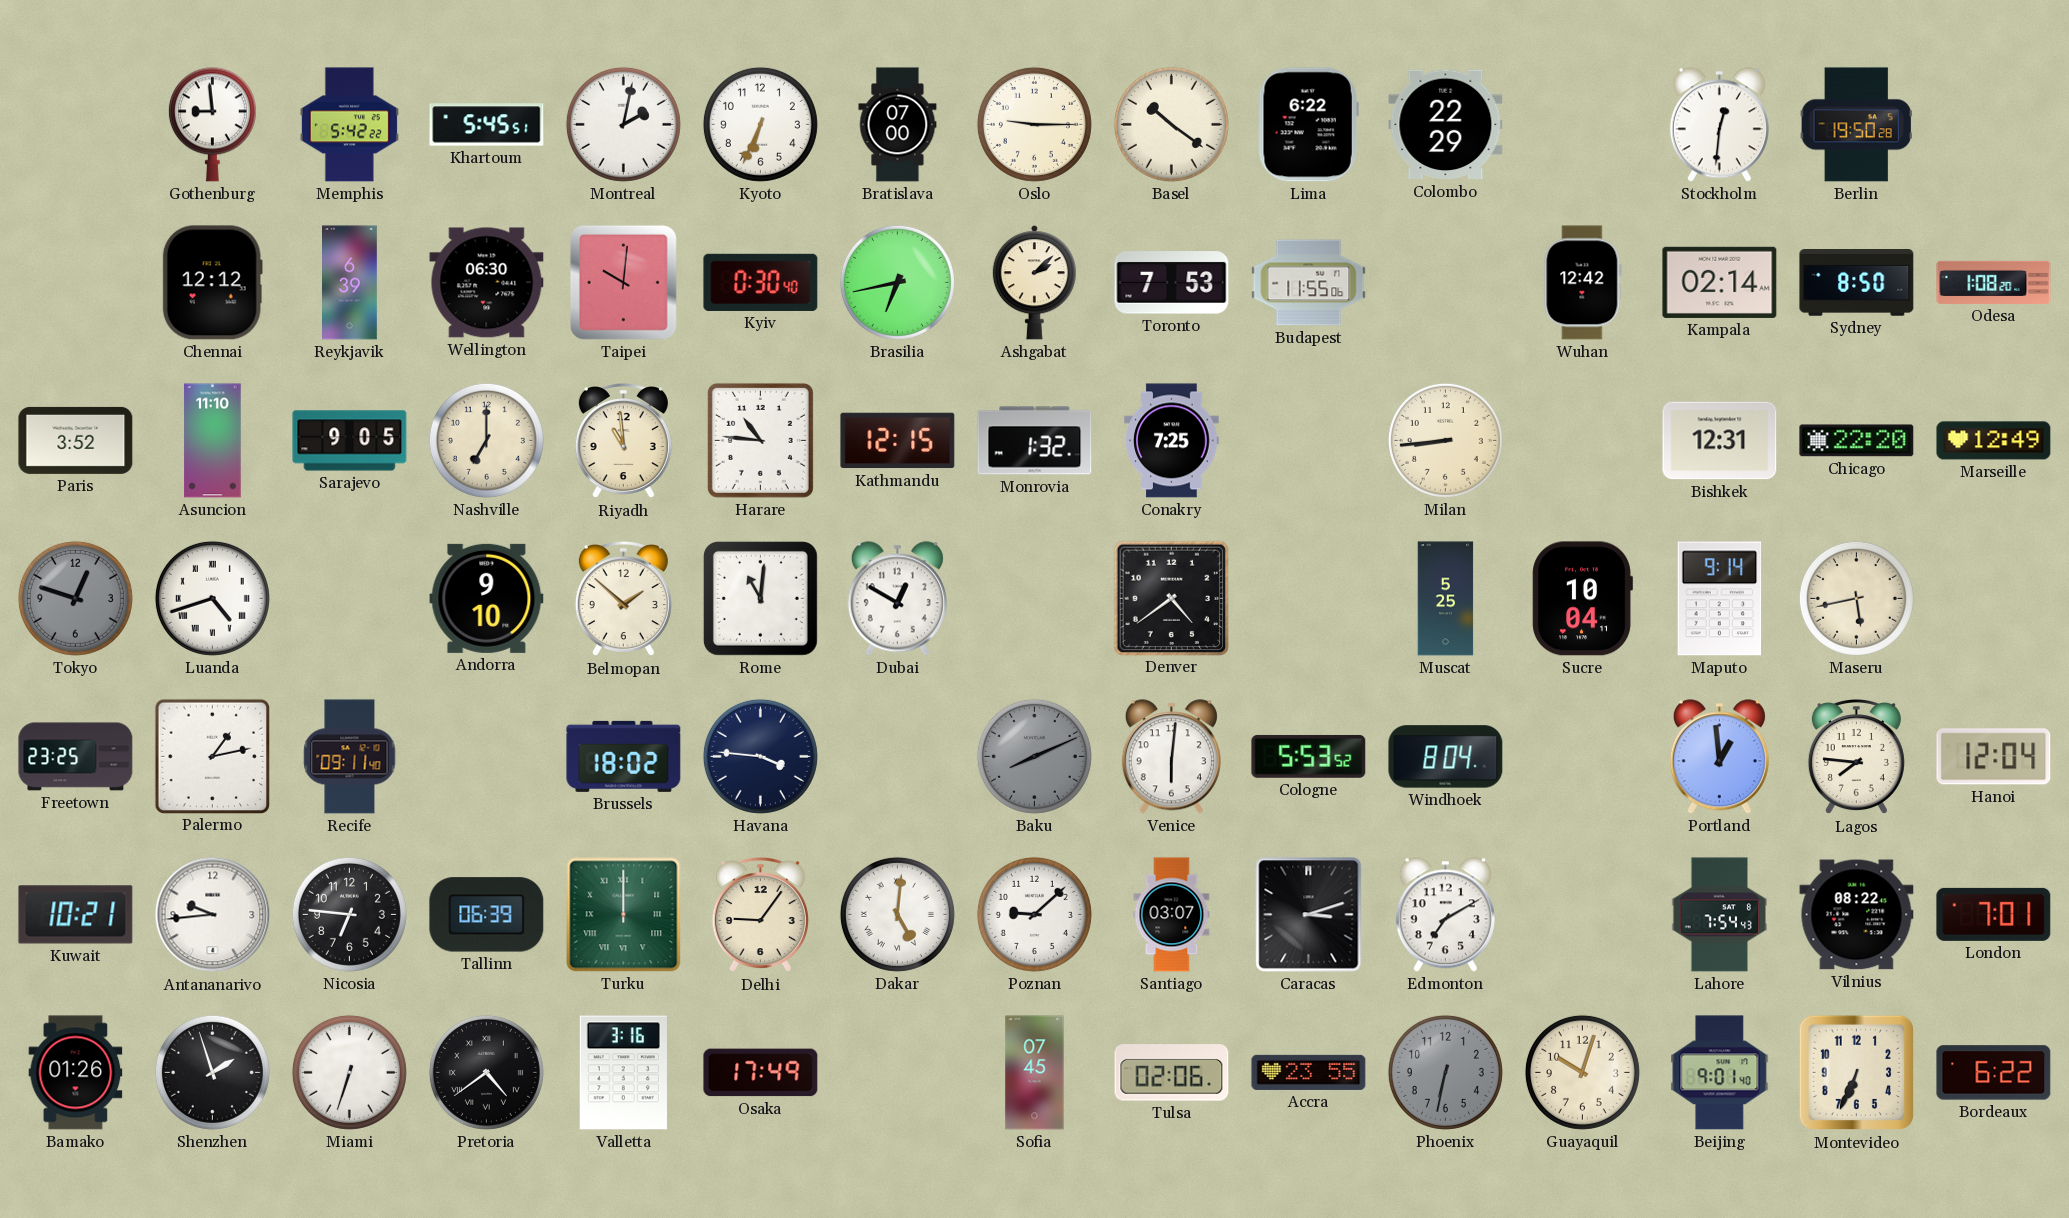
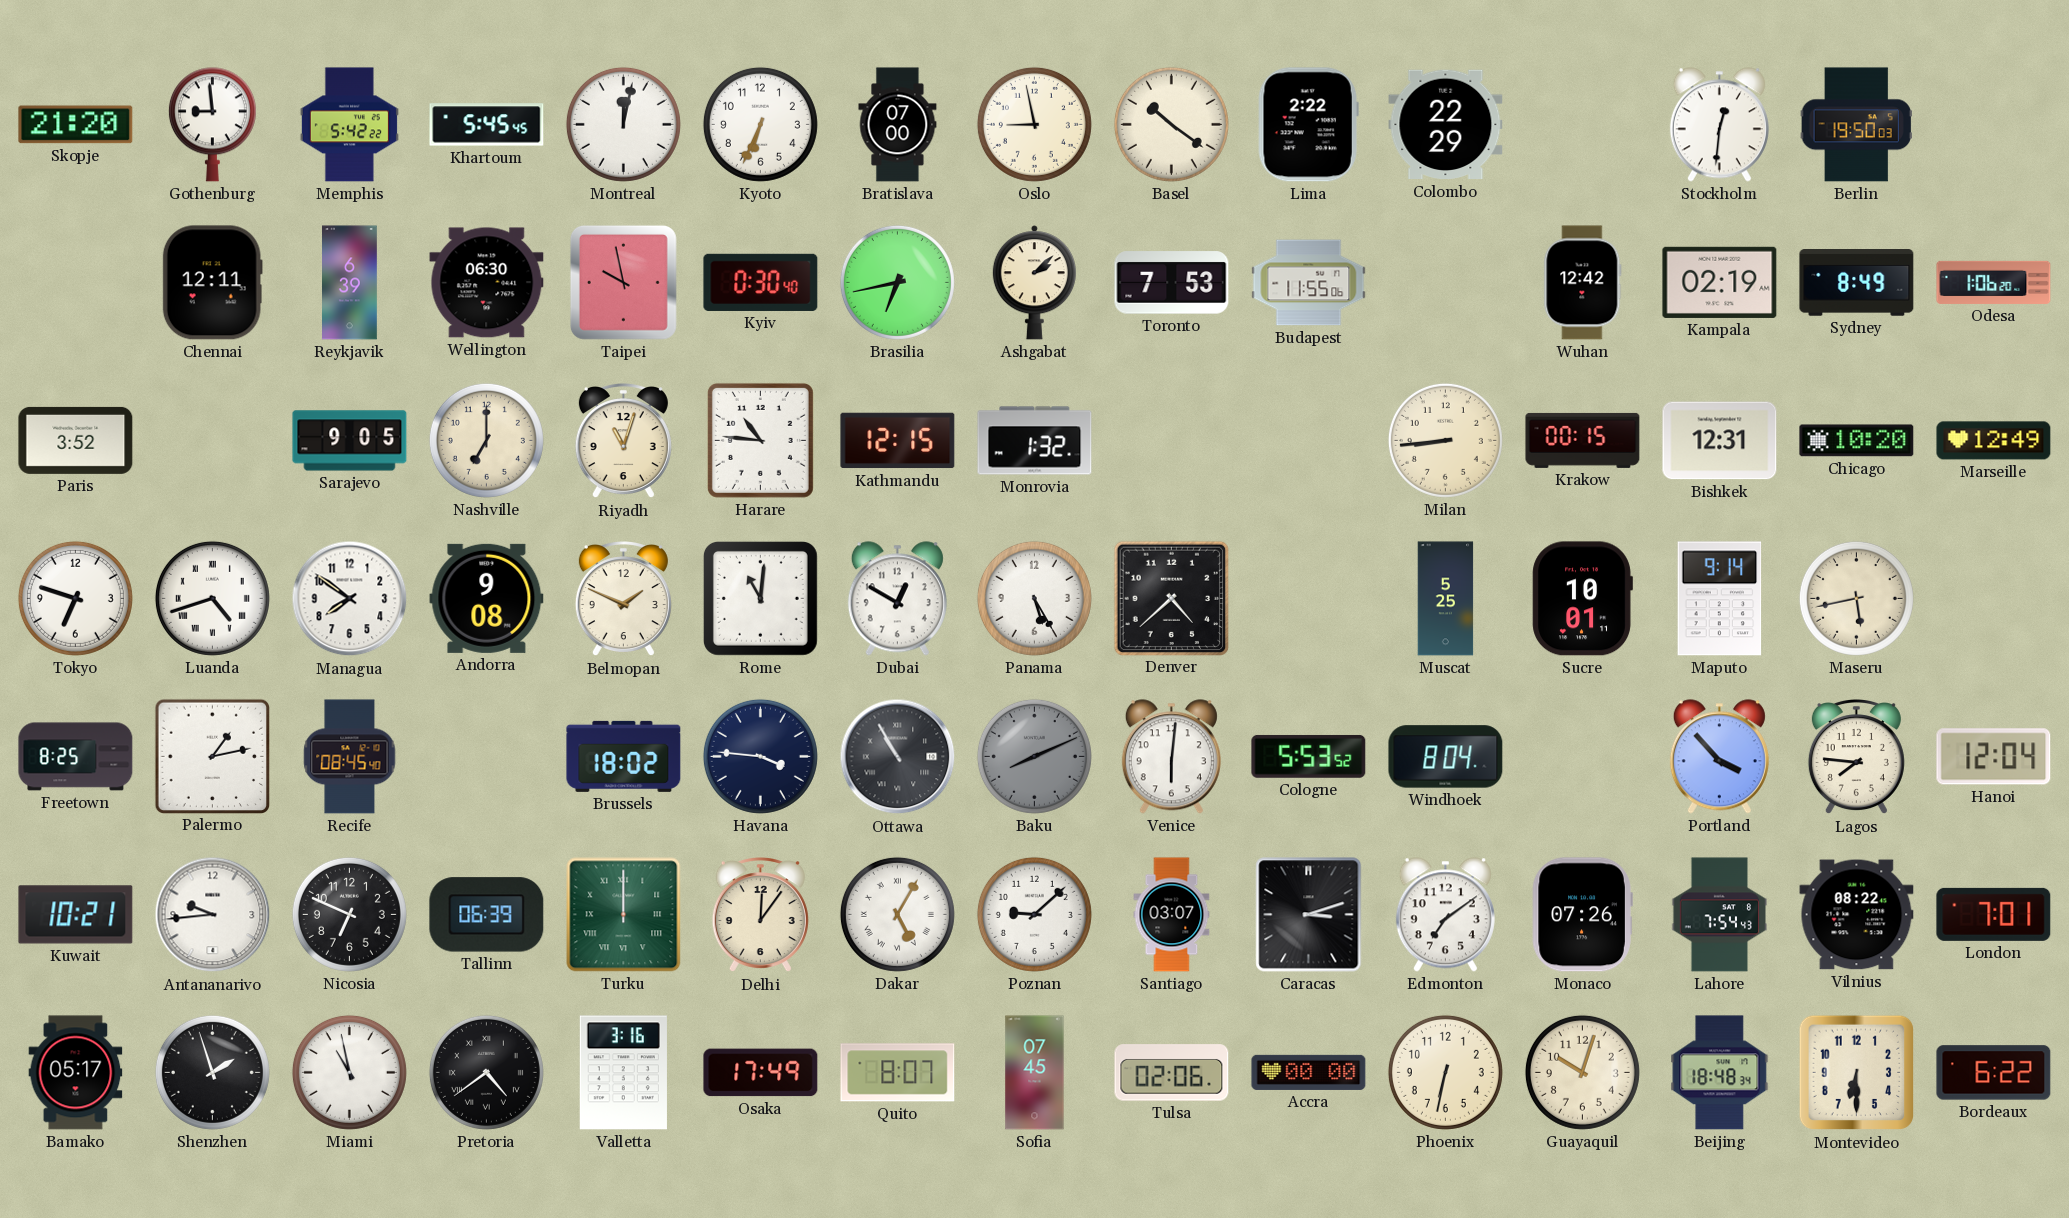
Skopje: none -> 21:20
Khartoum: 5:45:51 -> 5:45:45
Montreal: 2:02 -> 12:02
Oslo: 9:15 -> 8:58
Lima: 6:22 -> 2:22
Berlin: 19:50:28 -> 19:50:03
Chennai: 12:12 -> 12:11
Taipei: 10:01 -> 9:58
Kampala: 02:14 -> 02:19
Sydney: 8:50 -> 8:49
Odesa: 1:08 -> 1:06
Asuncion: 11:10 -> none
Riyadh: 10:59 -> 11:03
Conakry: 7:25 -> none
Krakow: none -> 00:15
Chicago: 22:20 -> 10:20
Tokyo: 12:48 -> 6:48
Tokyo dial: grey -> white
Managua: none -> 7:51
Andorra: 9:10 -> 9:08
Belmopan: 1:52 -> 1:49
Panama: none -> 5:25
Denver: 4:39 -> 4:38
Sucre: 10:04 -> 10:01
Freetown: 23:25 -> 8:25
Recife: 09:11 -> 08:45
Ottawa: none -> 10:55
Portland: 12:59 -> 3:53
Nicosia: 6:46 -> 6:49
Delhi: 9:06 -> 12:06
Dakar: 5:01 -> 5:05
Edmonton: 7:10 -> 7:09
Monaco: none -> 07:26
Bamako: 01:26 -> 05:17
Miami: 6:33 -> 10:58
Quito: none -> 8:07
Accra: 23:55 -> 00:00
Phoenix dial: grey -> cream
Beijing: 9:01 -> 18:48
Montevideo: 6:34 -> 6:30
